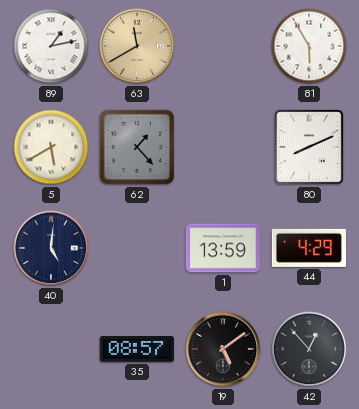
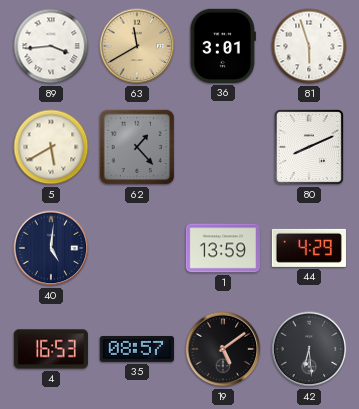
89: 1:13 -> 3:44
36: none -> 3:01
81: 5:55 -> 5:57
4: none -> 16:53
42: 12:53 -> 6:29
